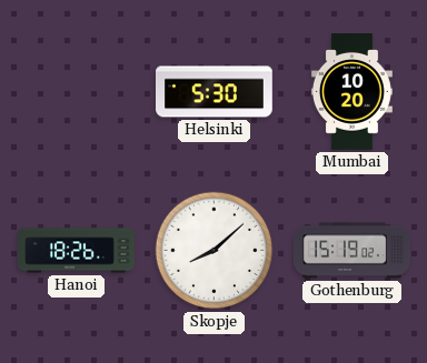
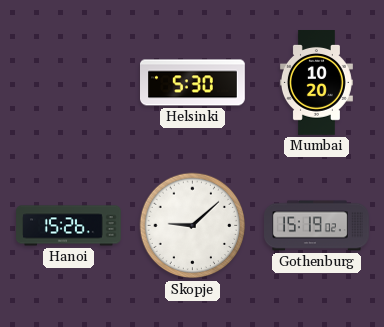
Hanoi: 18:26 -> 15:26
Skopje: 8:08 -> 9:08
